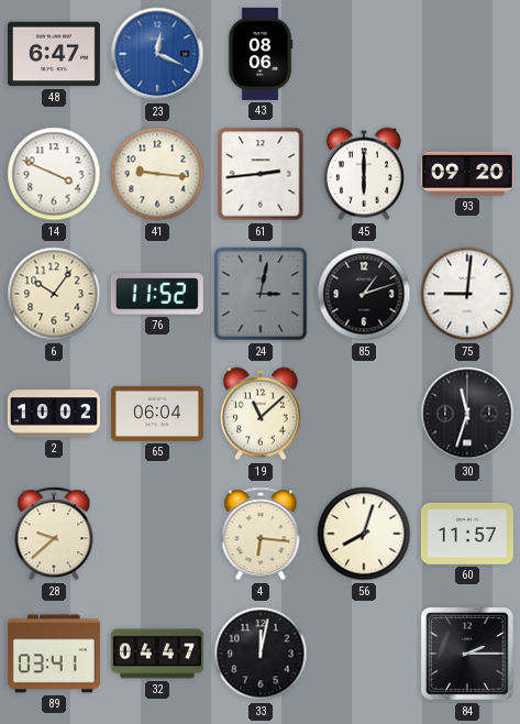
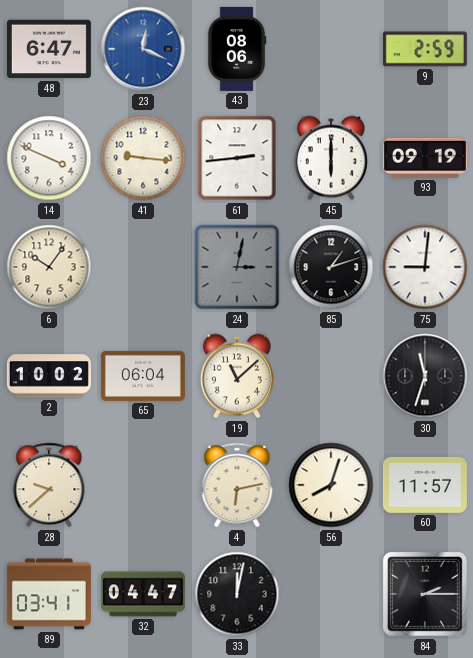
9: none -> 2:59
93: 09:20 -> 09:19
76: 11:52 -> none
4: 6:16 -> 6:13
